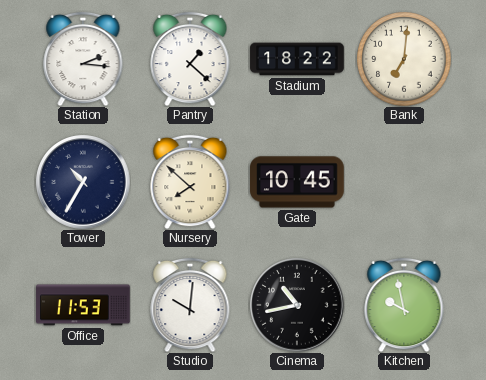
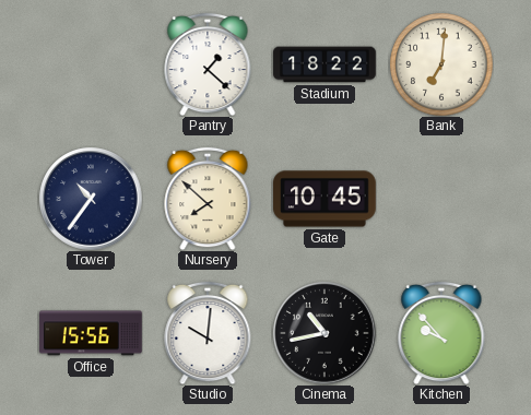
Station: 2:16 -> none
Tower: 10:35 -> 10:36
Office: 11:53 -> 15:56
Kitchen: 9:58 -> 9:53
